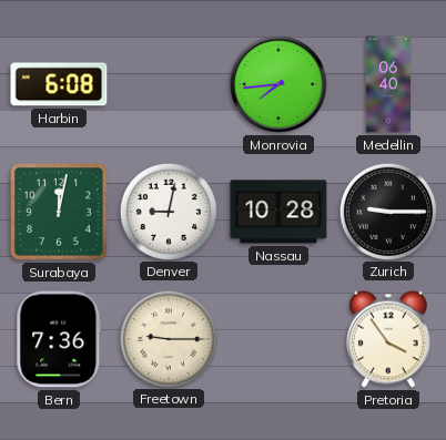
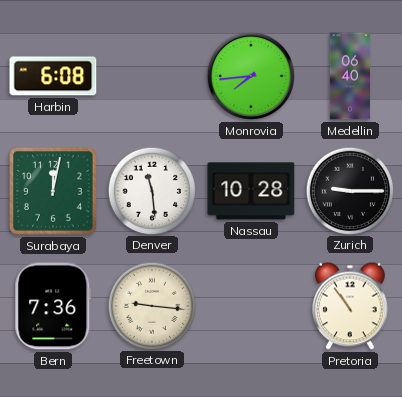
Denver: 9:02 -> 11:29
Freetown: 9:15 -> 9:16
Pretoria: 3:54 -> 10:54
